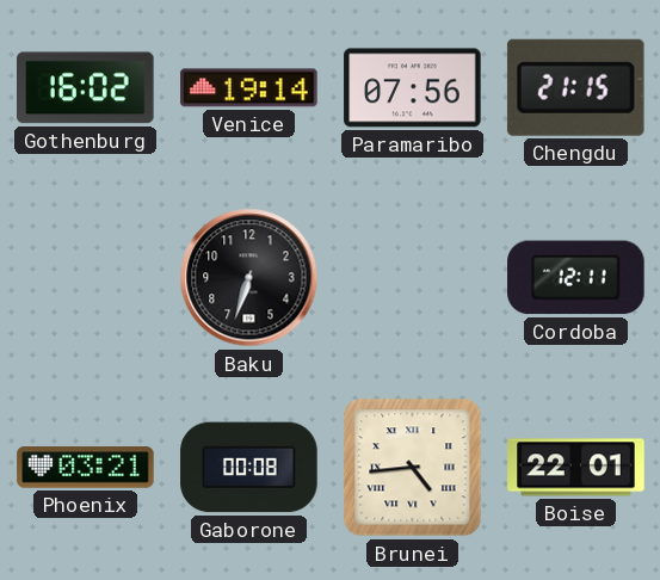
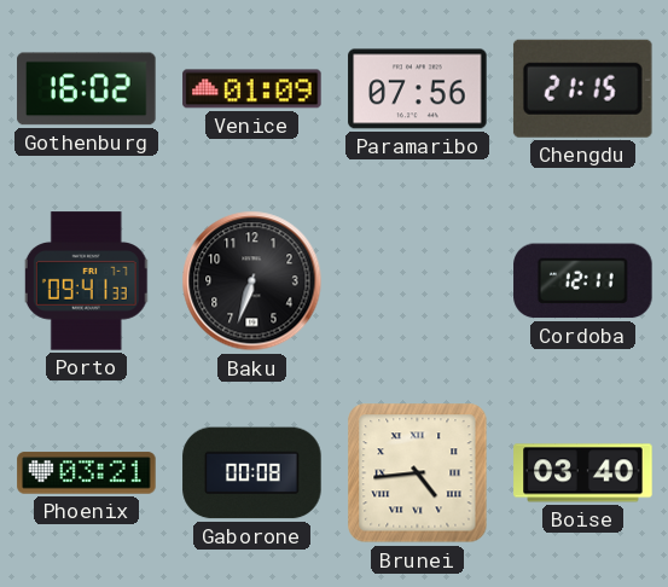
Venice: 19:14 -> 01:09
Porto: none -> 09:41
Boise: 22:01 -> 03:40
